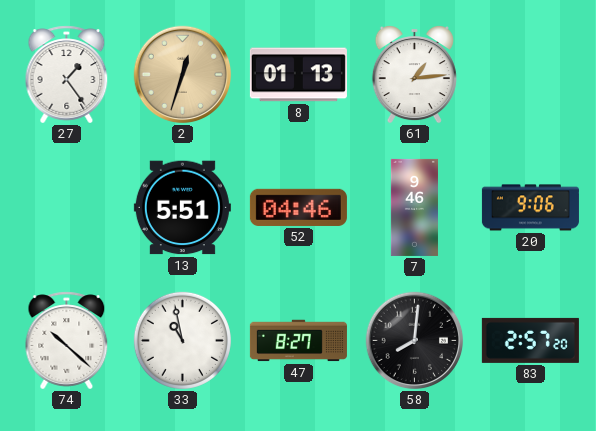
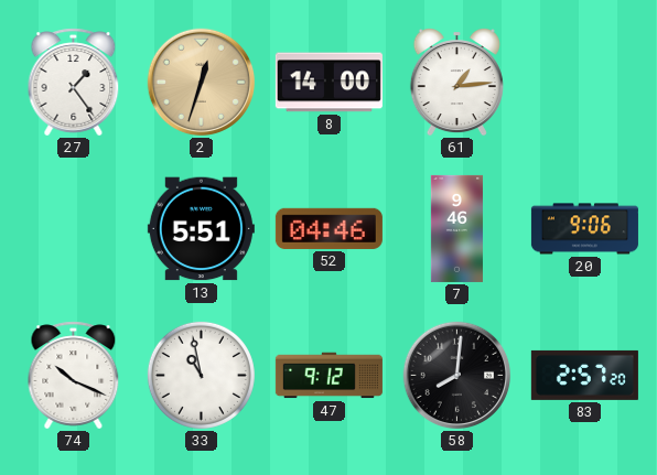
8: 01:13 -> 14:00
74: 10:22 -> 10:19
47: 8:27 -> 9:12
